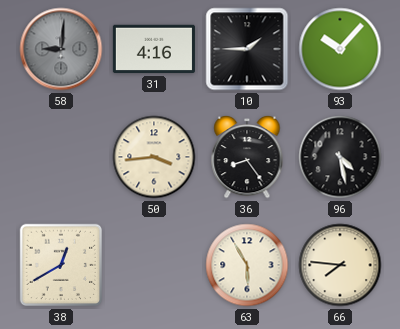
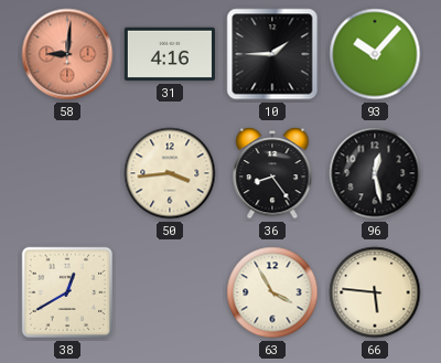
58 dial: grey -> salmon
96: 4:28 -> 12:28
63: 5:55 -> 3:55
66: 7:46 -> 5:46
